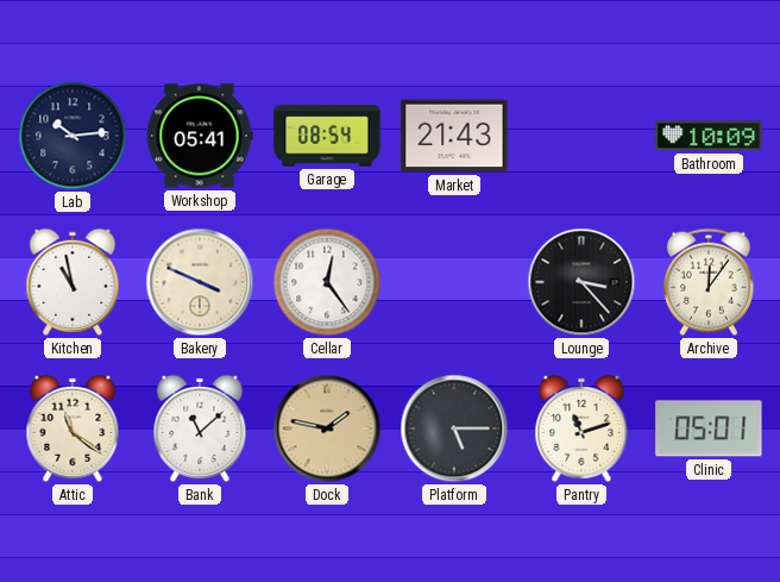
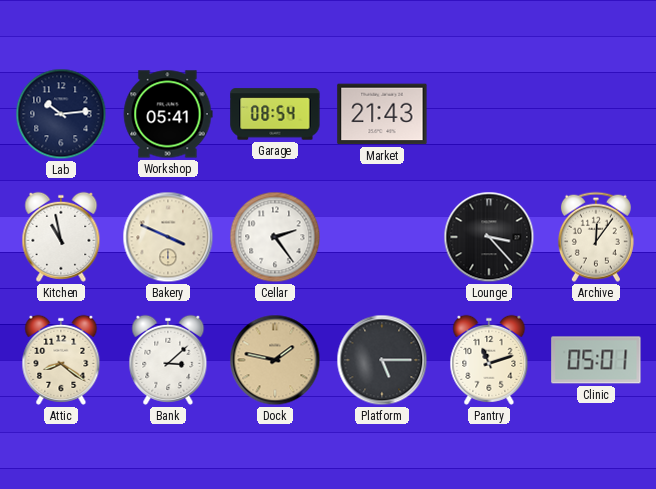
Bathroom: 10:09 -> none
Cellar: 12:24 -> 2:24
Attic: 11:21 -> 8:21
Bank: 11:08 -> 3:08
